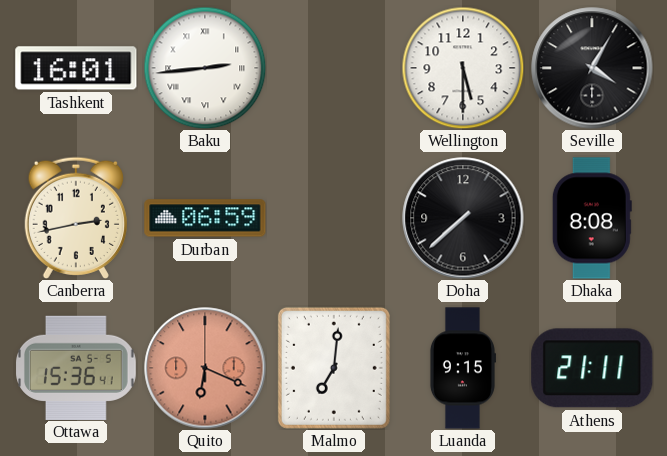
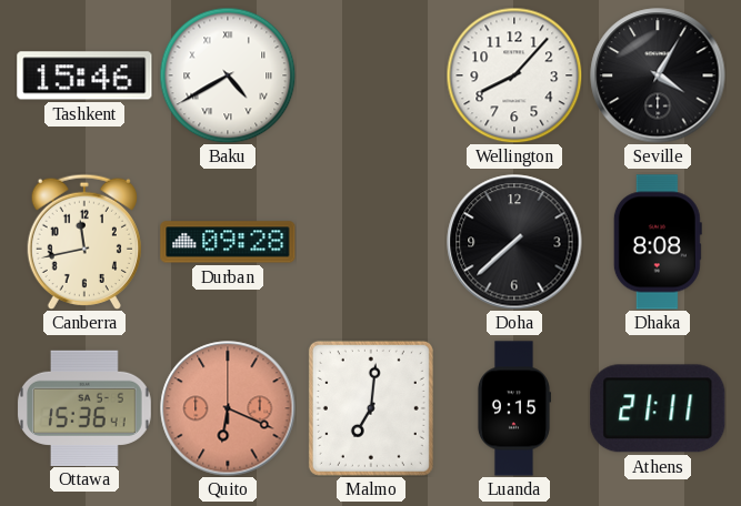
Tashkent: 16:01 -> 15:46
Baku: 2:44 -> 4:40
Wellington: 5:30 -> 8:07
Canberra: 2:43 -> 11:43
Durban: 06:59 -> 09:28
